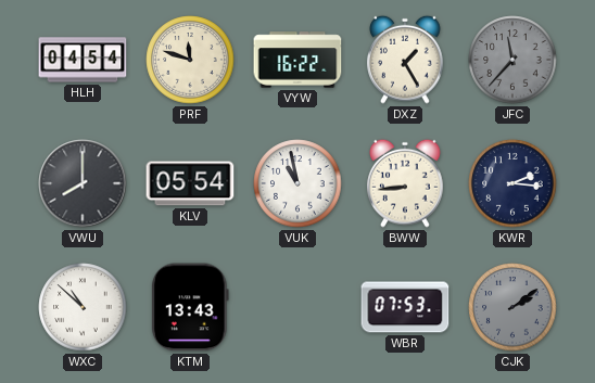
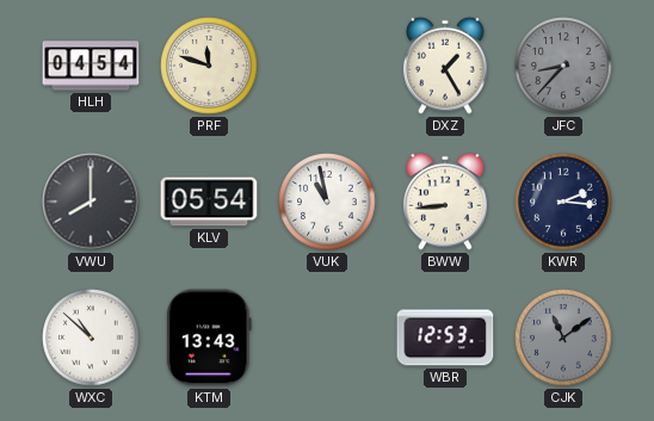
VYW: 16:22 -> none
JFC: 11:37 -> 8:37
WBR: 07:53 -> 12:53
CJK: 2:09 -> 11:09
